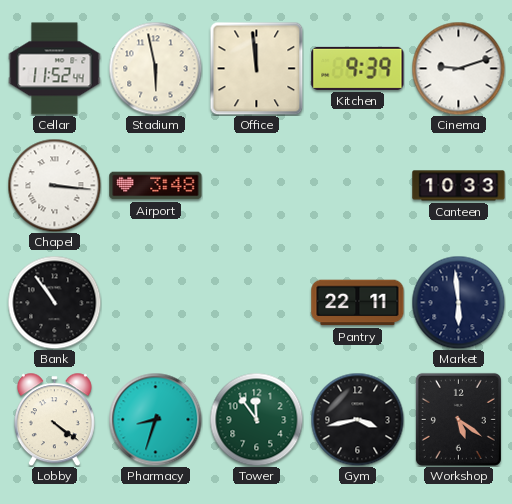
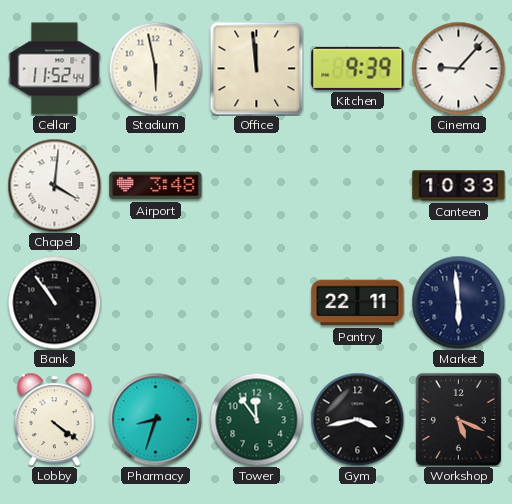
Cinema: 9:12 -> 9:07
Chapel: 3:16 -> 4:01
Workshop: 5:21 -> 5:19
